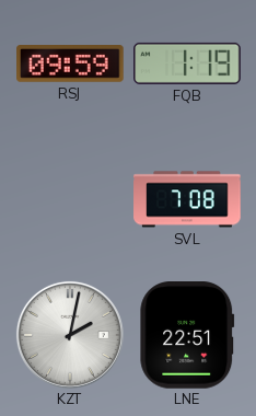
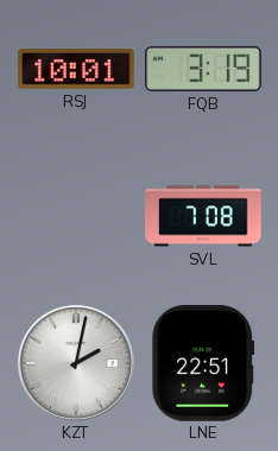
RSJ: 09:59 -> 10:01
FQB: 1:19 -> 3:19
